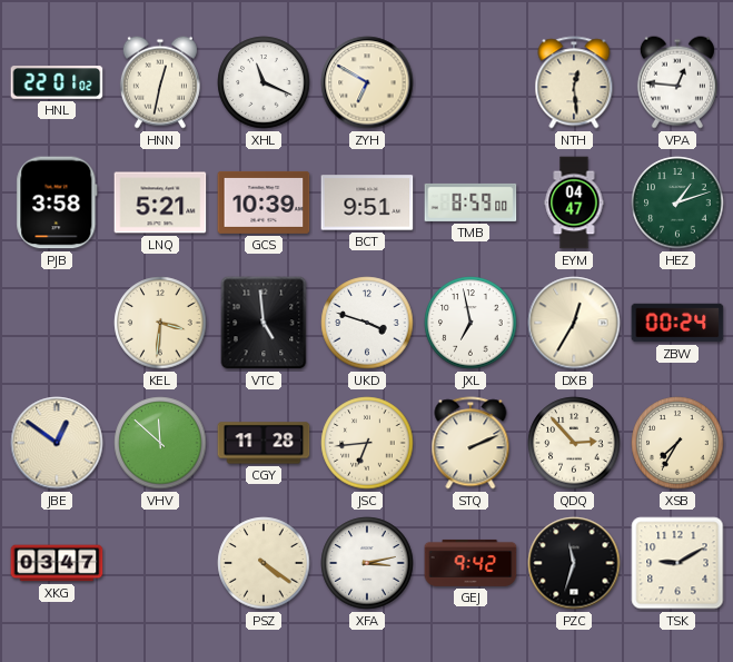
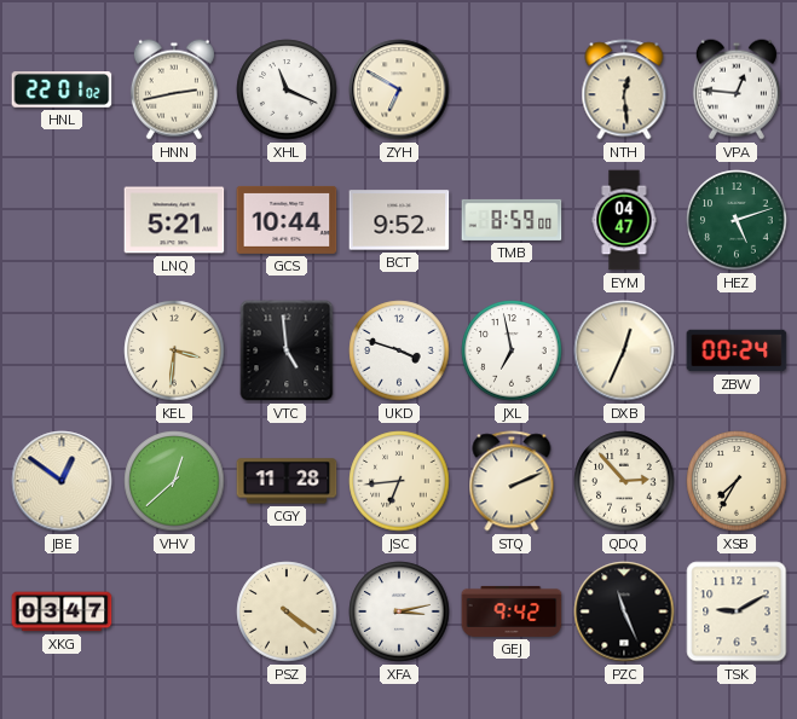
HNN: 12:32 -> 2:43
PJB: 3:58 -> none
GCS: 10:39 -> 10:44
BCT: 9:51 -> 9:52
HEZ: 1:12 -> 5:12
DXB: 12:35 -> 12:34
VHV: 11:52 -> 12:38
PZC: 11:33 -> 11:26
